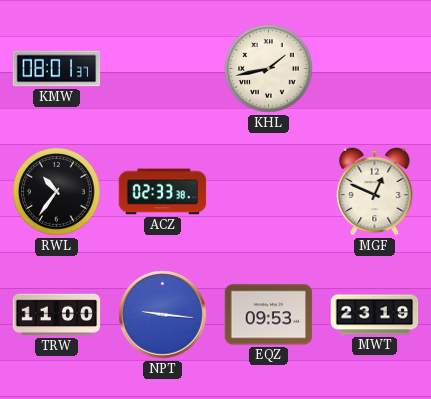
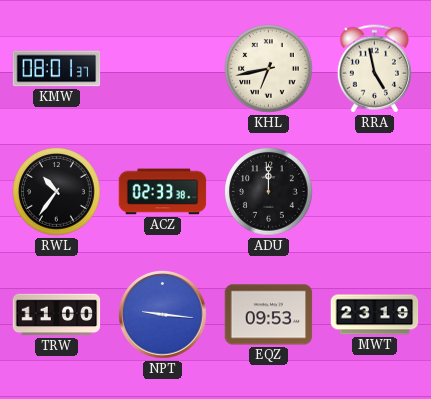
KHL: 1:43 -> 6:43
RRA: none -> 4:58
ADU: none -> 12:00
MGF: 12:49 -> none
